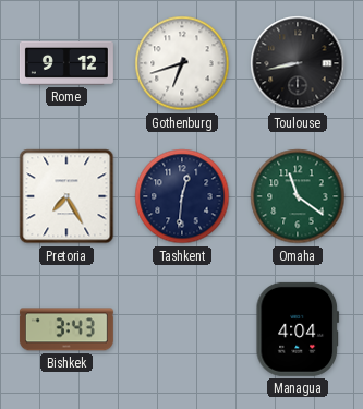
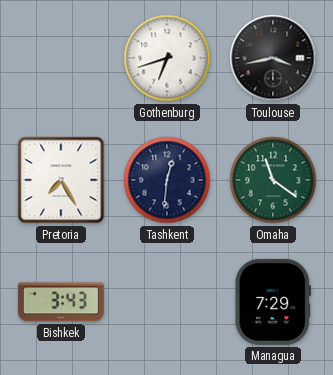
Rome: 9:12 -> none
Toulouse: 8:43 -> 3:43
Managua: 4:04 -> 7:29
